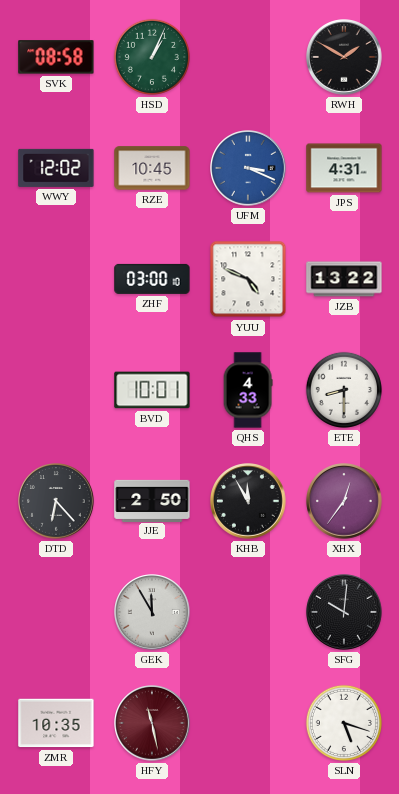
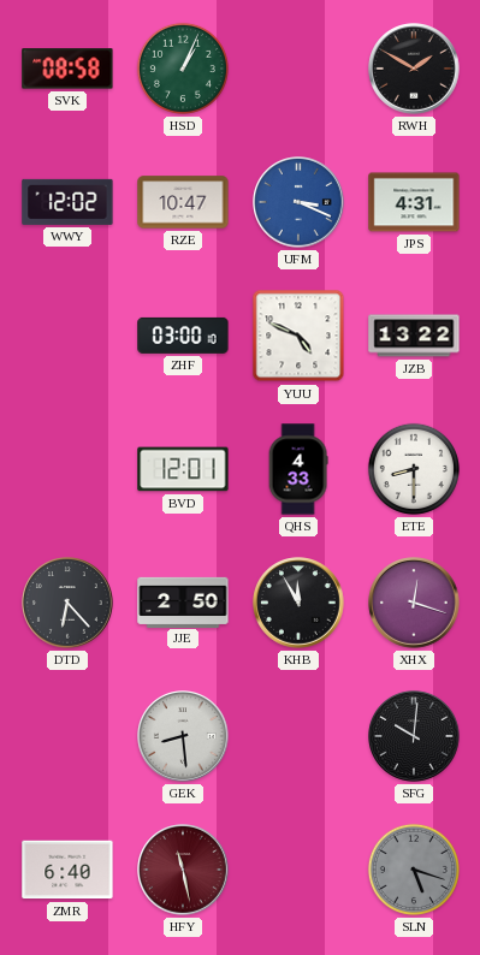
RZE: 10:45 -> 10:47
BVD: 10:01 -> 12:01
XHX: 12:36 -> 12:18
GEK: 11:55 -> 8:29
ZMR: 10:35 -> 6:40
SLN dial: white -> grey
